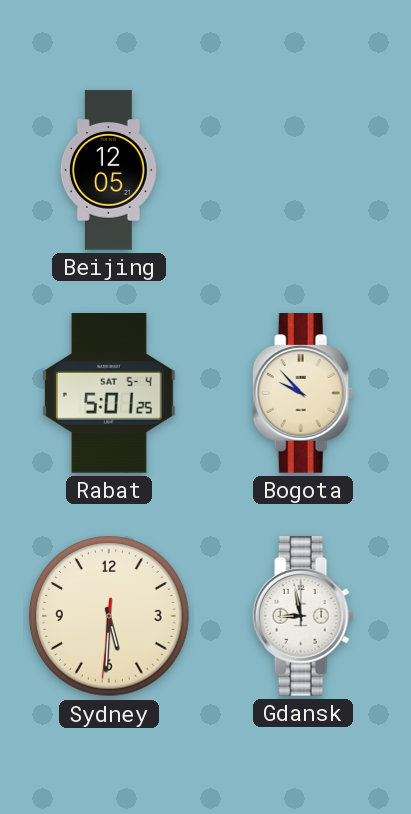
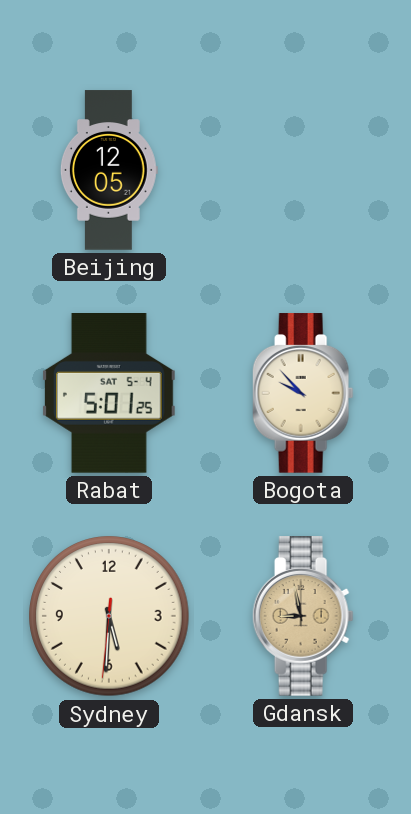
Gdansk dial: white -> champagne
